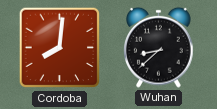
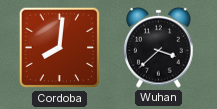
Wuhan: 8:38 -> 3:38
